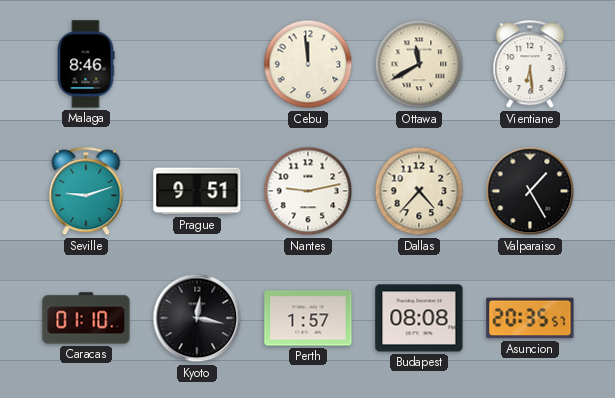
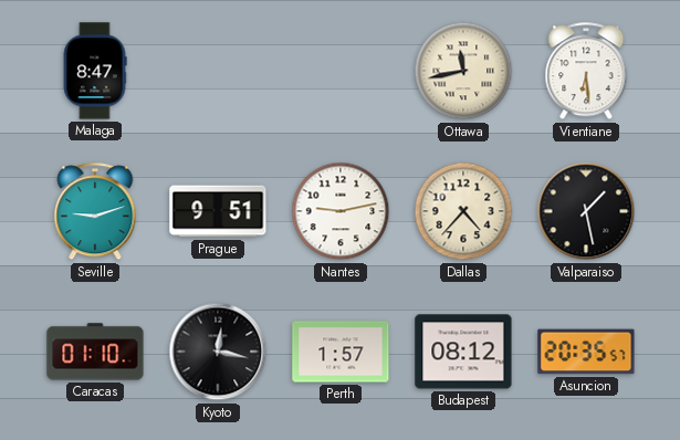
Malaga: 8:46 -> 8:47
Cebu: 11:59 -> none
Ottawa: 11:40 -> 11:43
Valparaiso: 1:25 -> 1:28
Budapest: 08:08 -> 08:12
